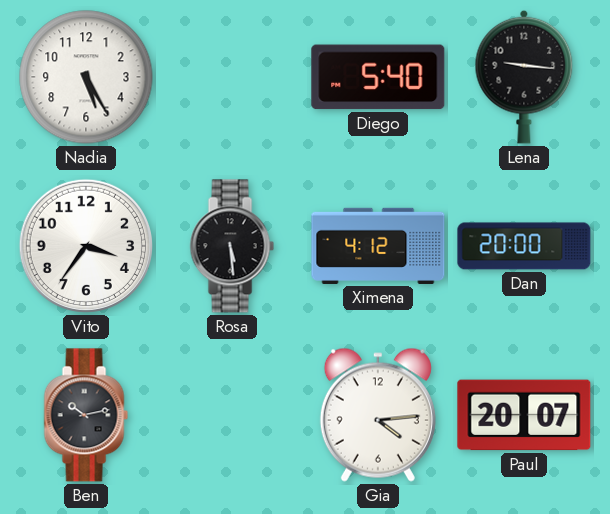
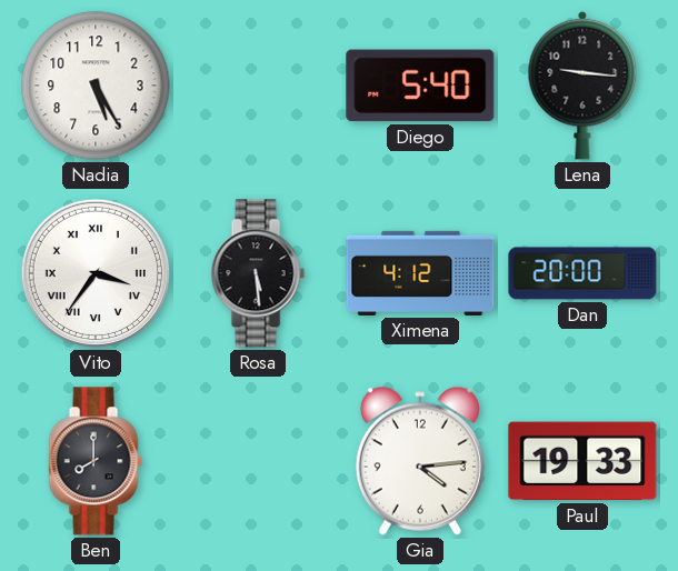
Vito numerals: Arabic -> Roman
Ben: 10:13 -> 8:00
Paul: 20:07 -> 19:33
